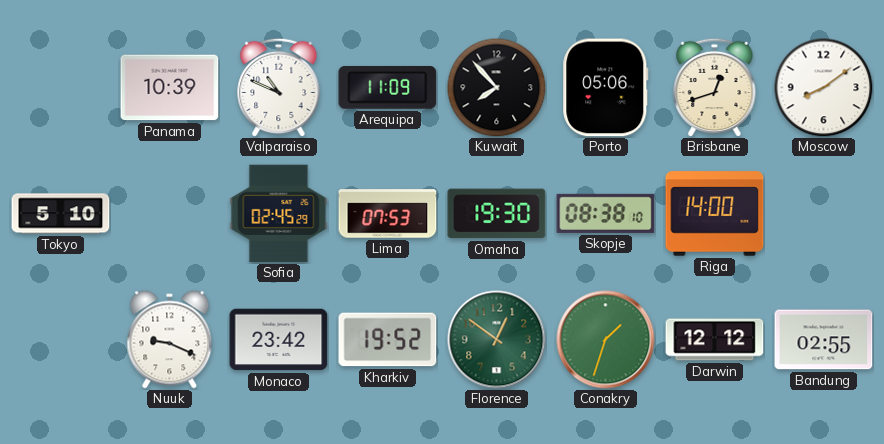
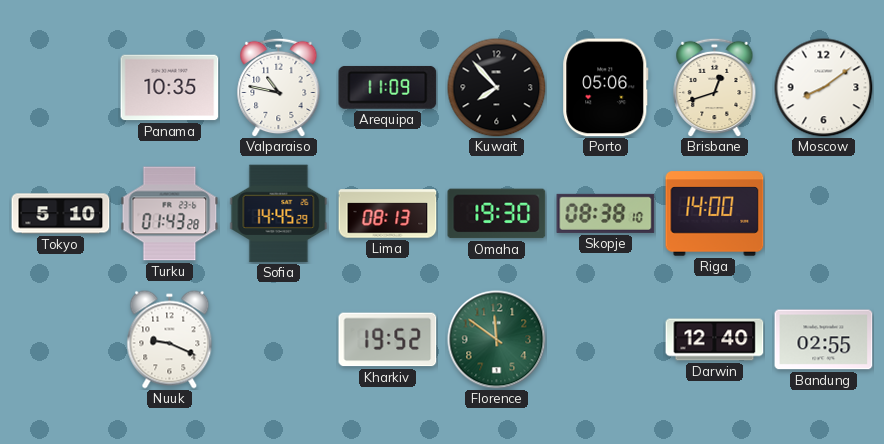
Panama: 10:39 -> 10:35
Valparaiso: 10:49 -> 10:47
Turku: none -> 01:43
Sofia: 02:45 -> 14:45
Lima: 07:53 -> 08:13
Monaco: 23:42 -> none
Florence: 12:51 -> 11:51
Conakry: 1:33 -> none
Darwin: 12:12 -> 12:40
